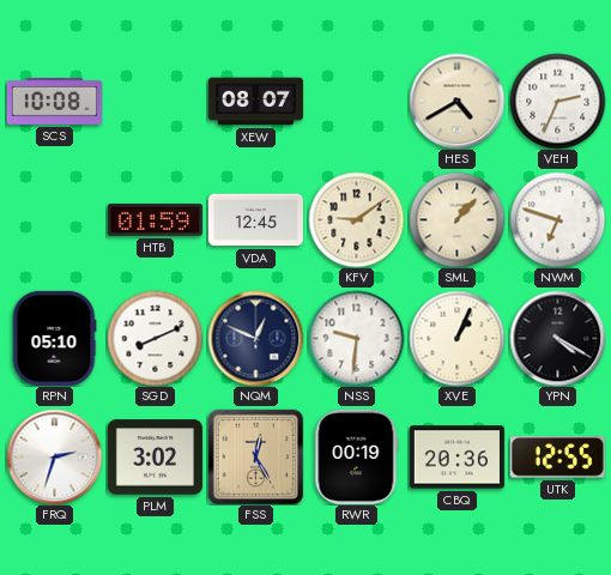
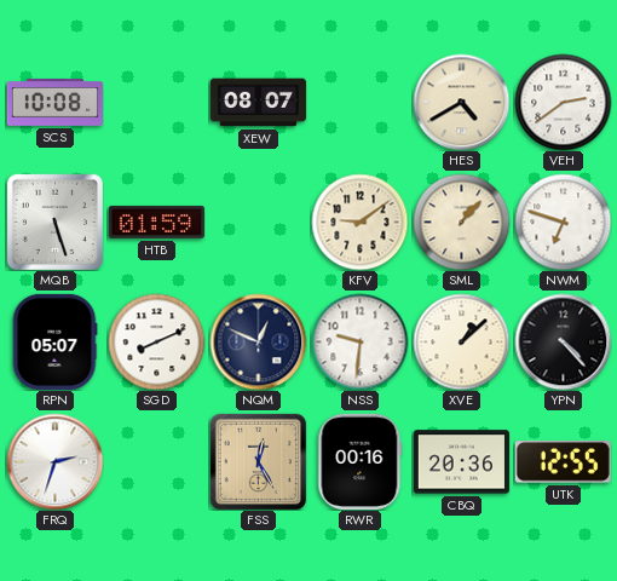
VEH: 2:34 -> 2:39
MQB: none -> 5:27
VDA: 12:45 -> none
RPN: 05:10 -> 05:07
XVE: 1:04 -> 1:08
YPN: 4:20 -> 4:23
PLM: 3:02 -> none
RWR: 00:19 -> 00:16
